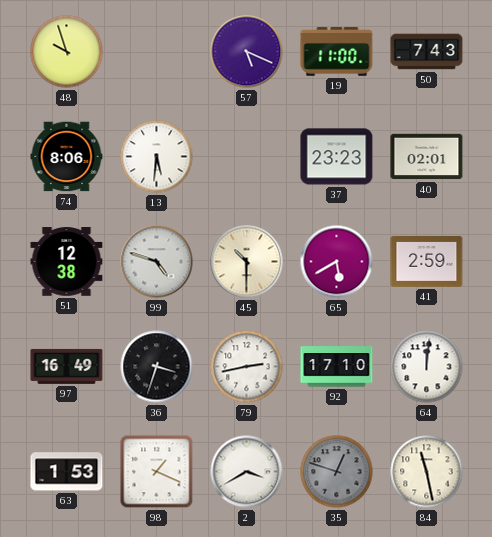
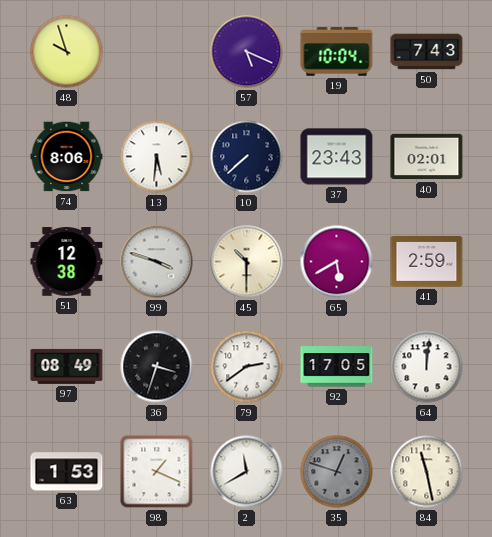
19: 11:00 -> 10:04
10: none -> 7:38
37: 23:23 -> 23:43
99: 4:48 -> 3:48
97: 16:49 -> 08:49
79: 2:43 -> 2:39
92: 17:10 -> 17:05
2: 3:40 -> 11:40
